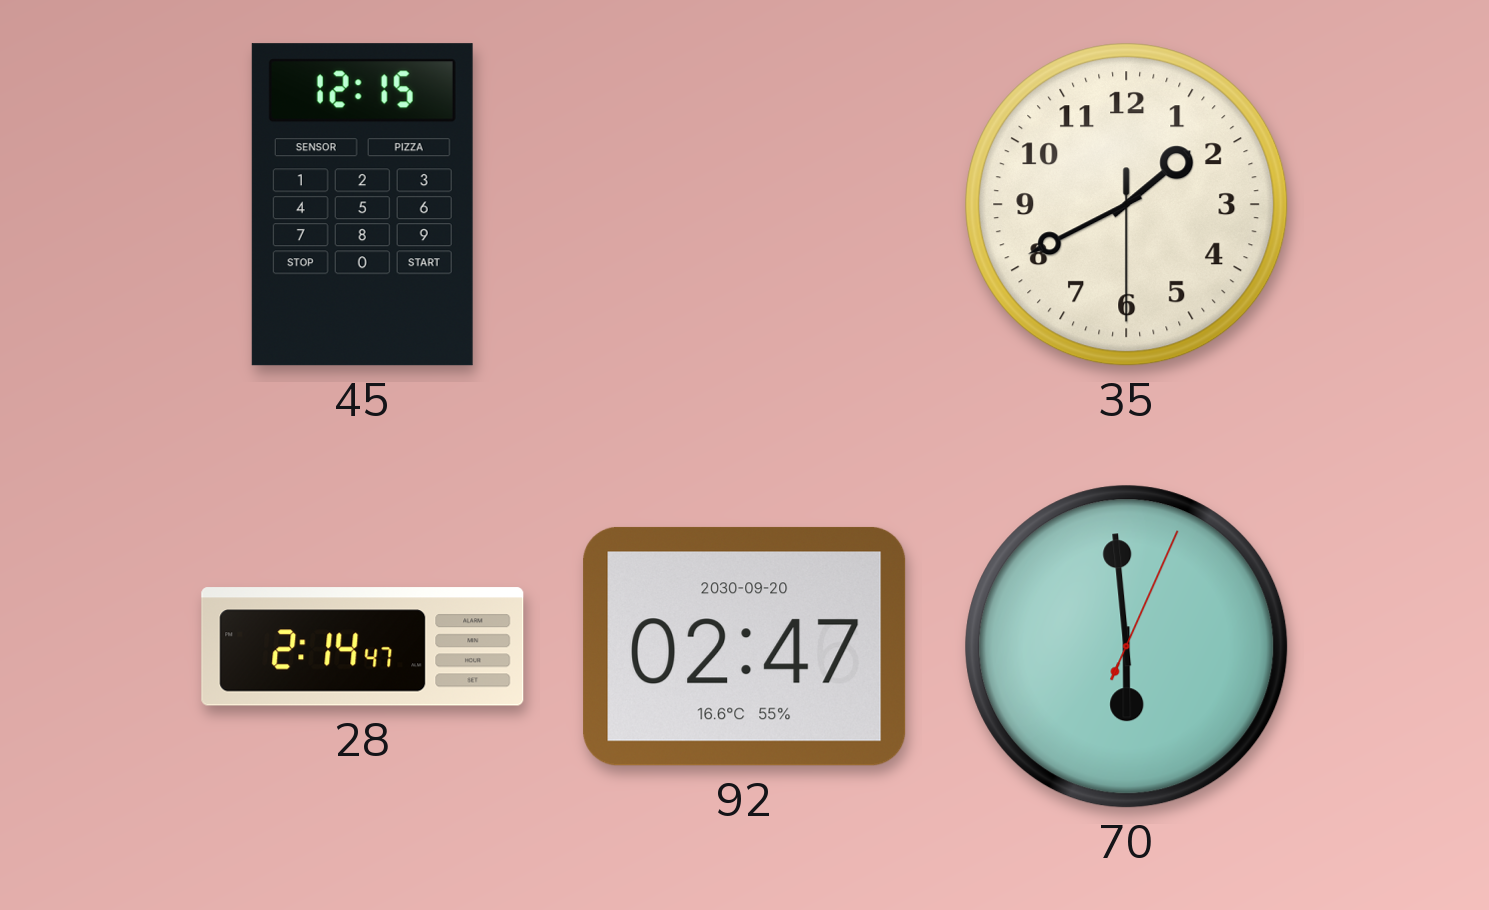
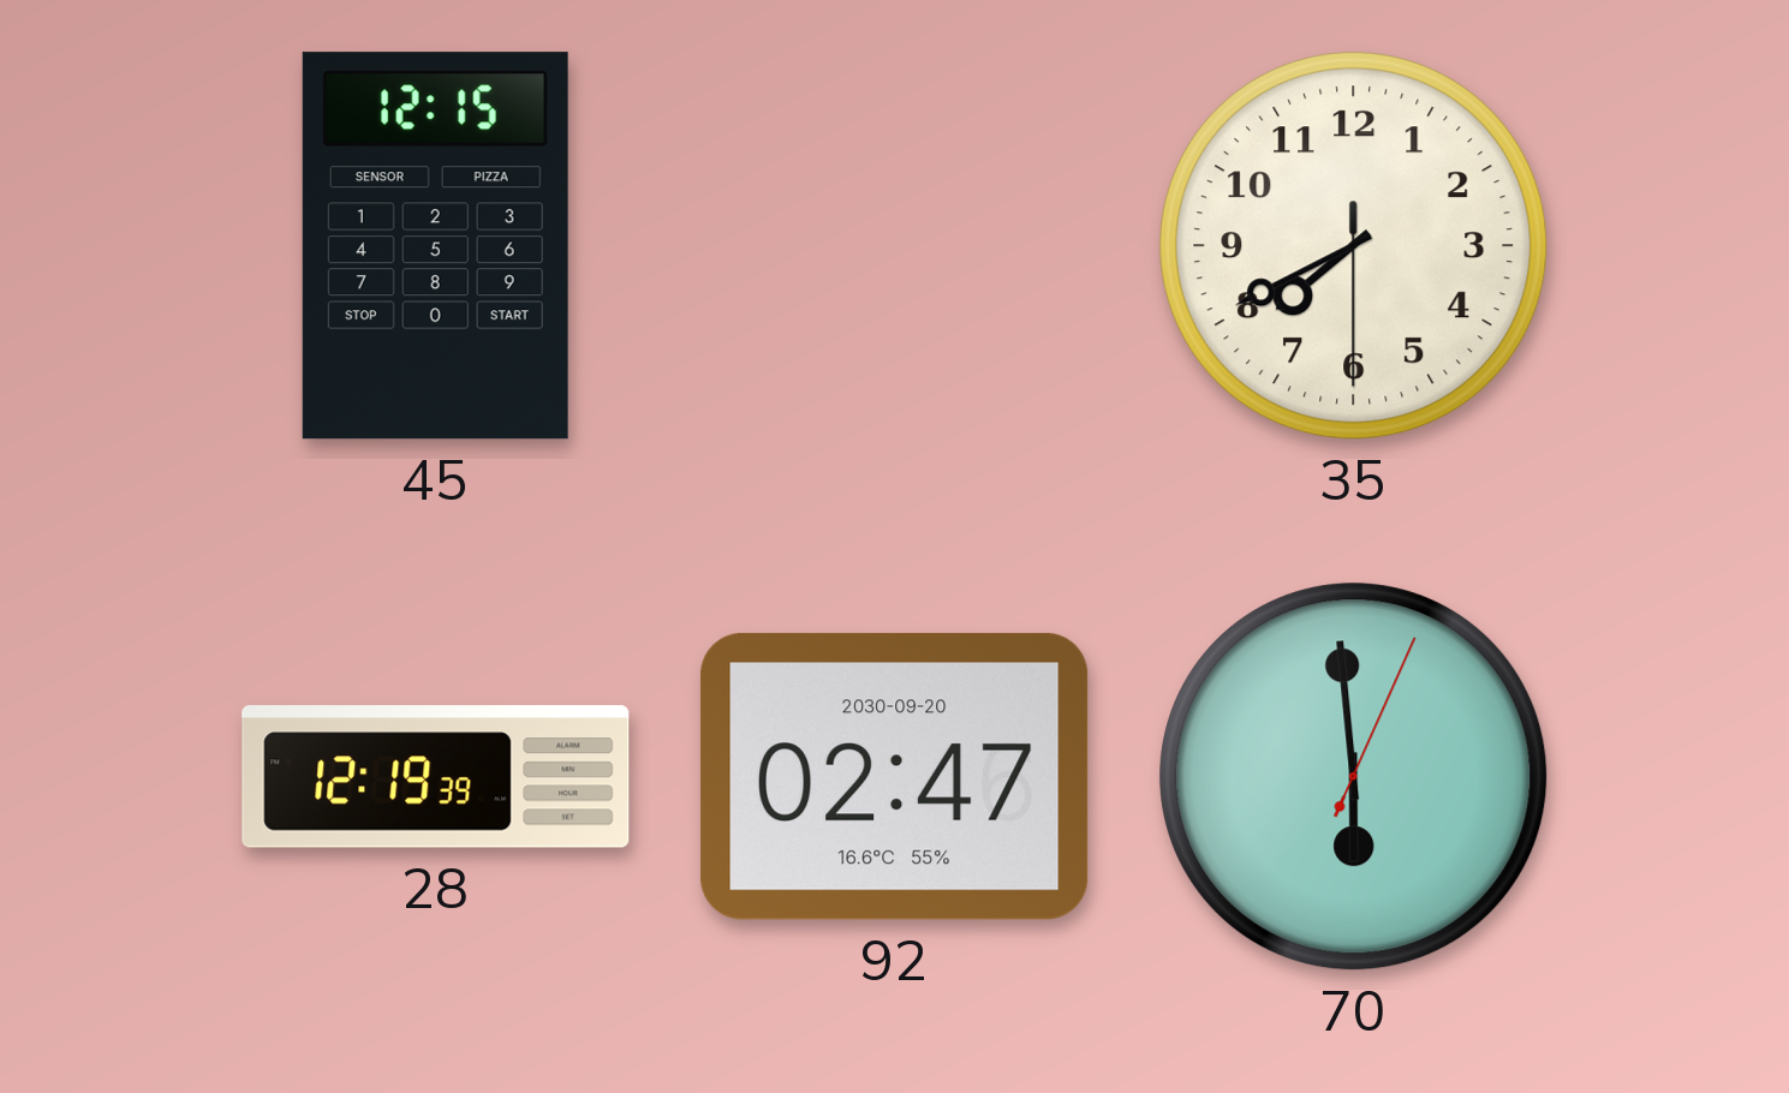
35: 1:40 -> 7:40
28: 2:14 -> 12:19
